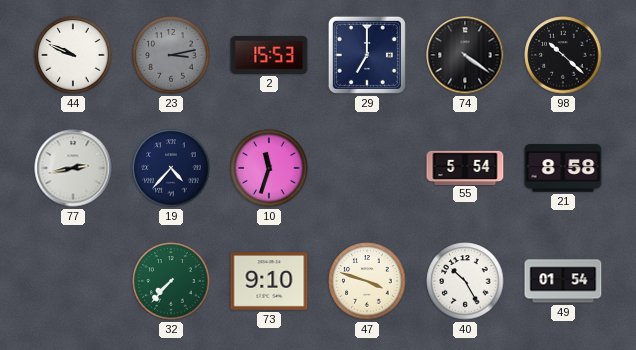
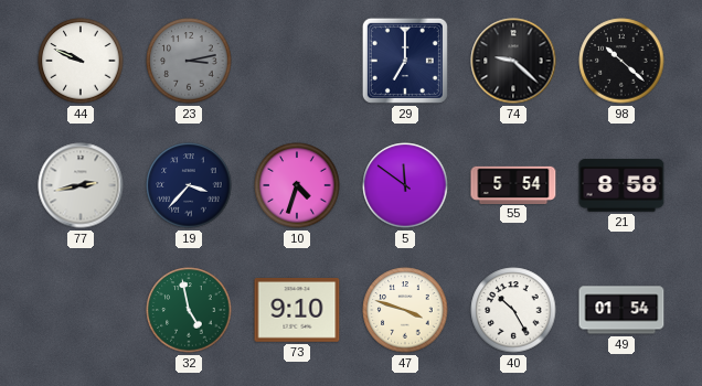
2: 15:53 -> none
74: 4:21 -> 9:22
19: 4:37 -> 3:37
10: 11:33 -> 4:33
5: none -> 11:51
32: 7:37 -> 4:58
